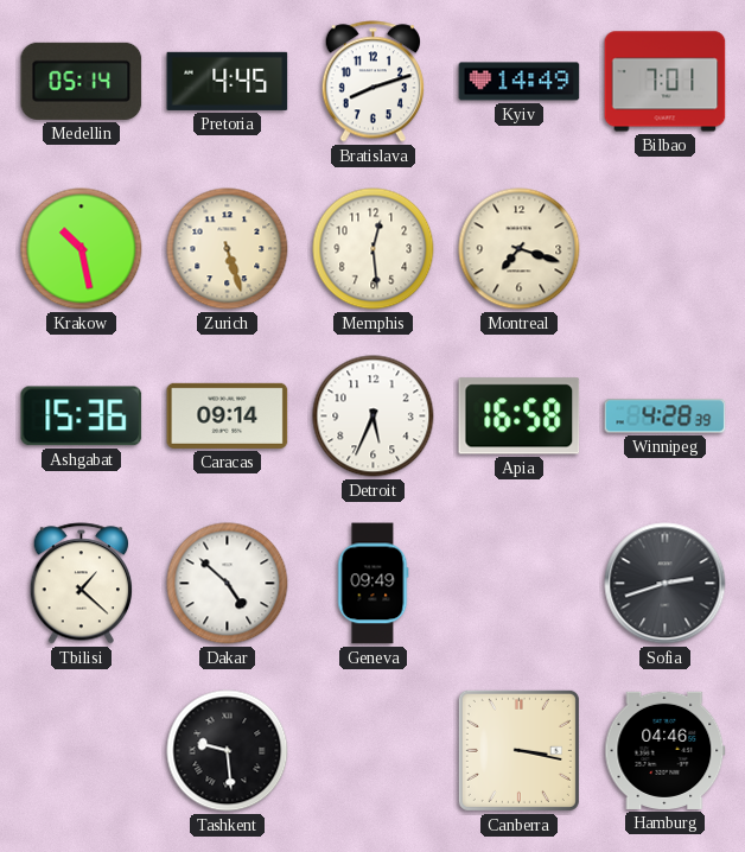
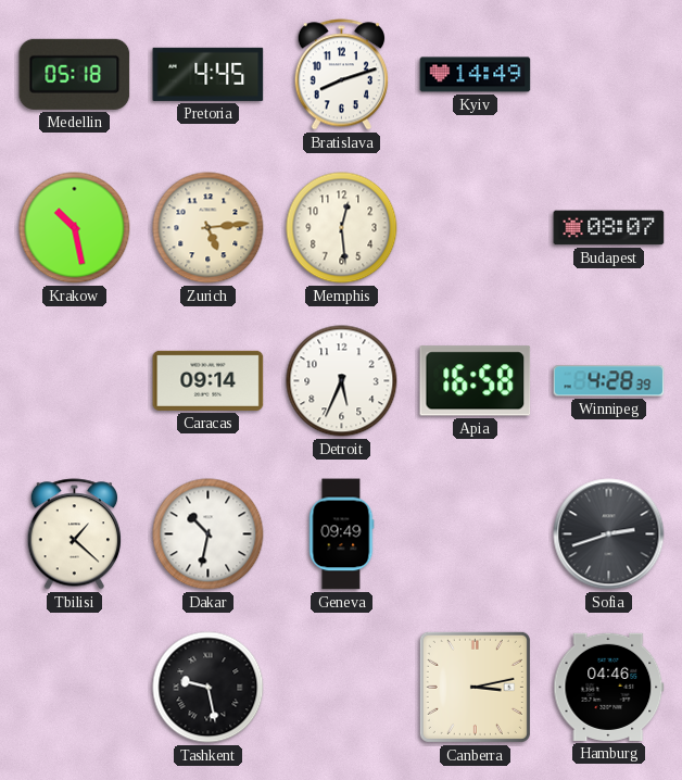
Medellin: 05:14 -> 05:18
Bilbao: 7:01 -> none
Zurich: 5:27 -> 5:14
Montreal: 7:18 -> none
Budapest: none -> 08:07
Ashgabat: 15:36 -> none
Dakar: 4:52 -> 10:32
Tashkent: 9:29 -> 9:28
Canberra: 3:17 -> 3:13
